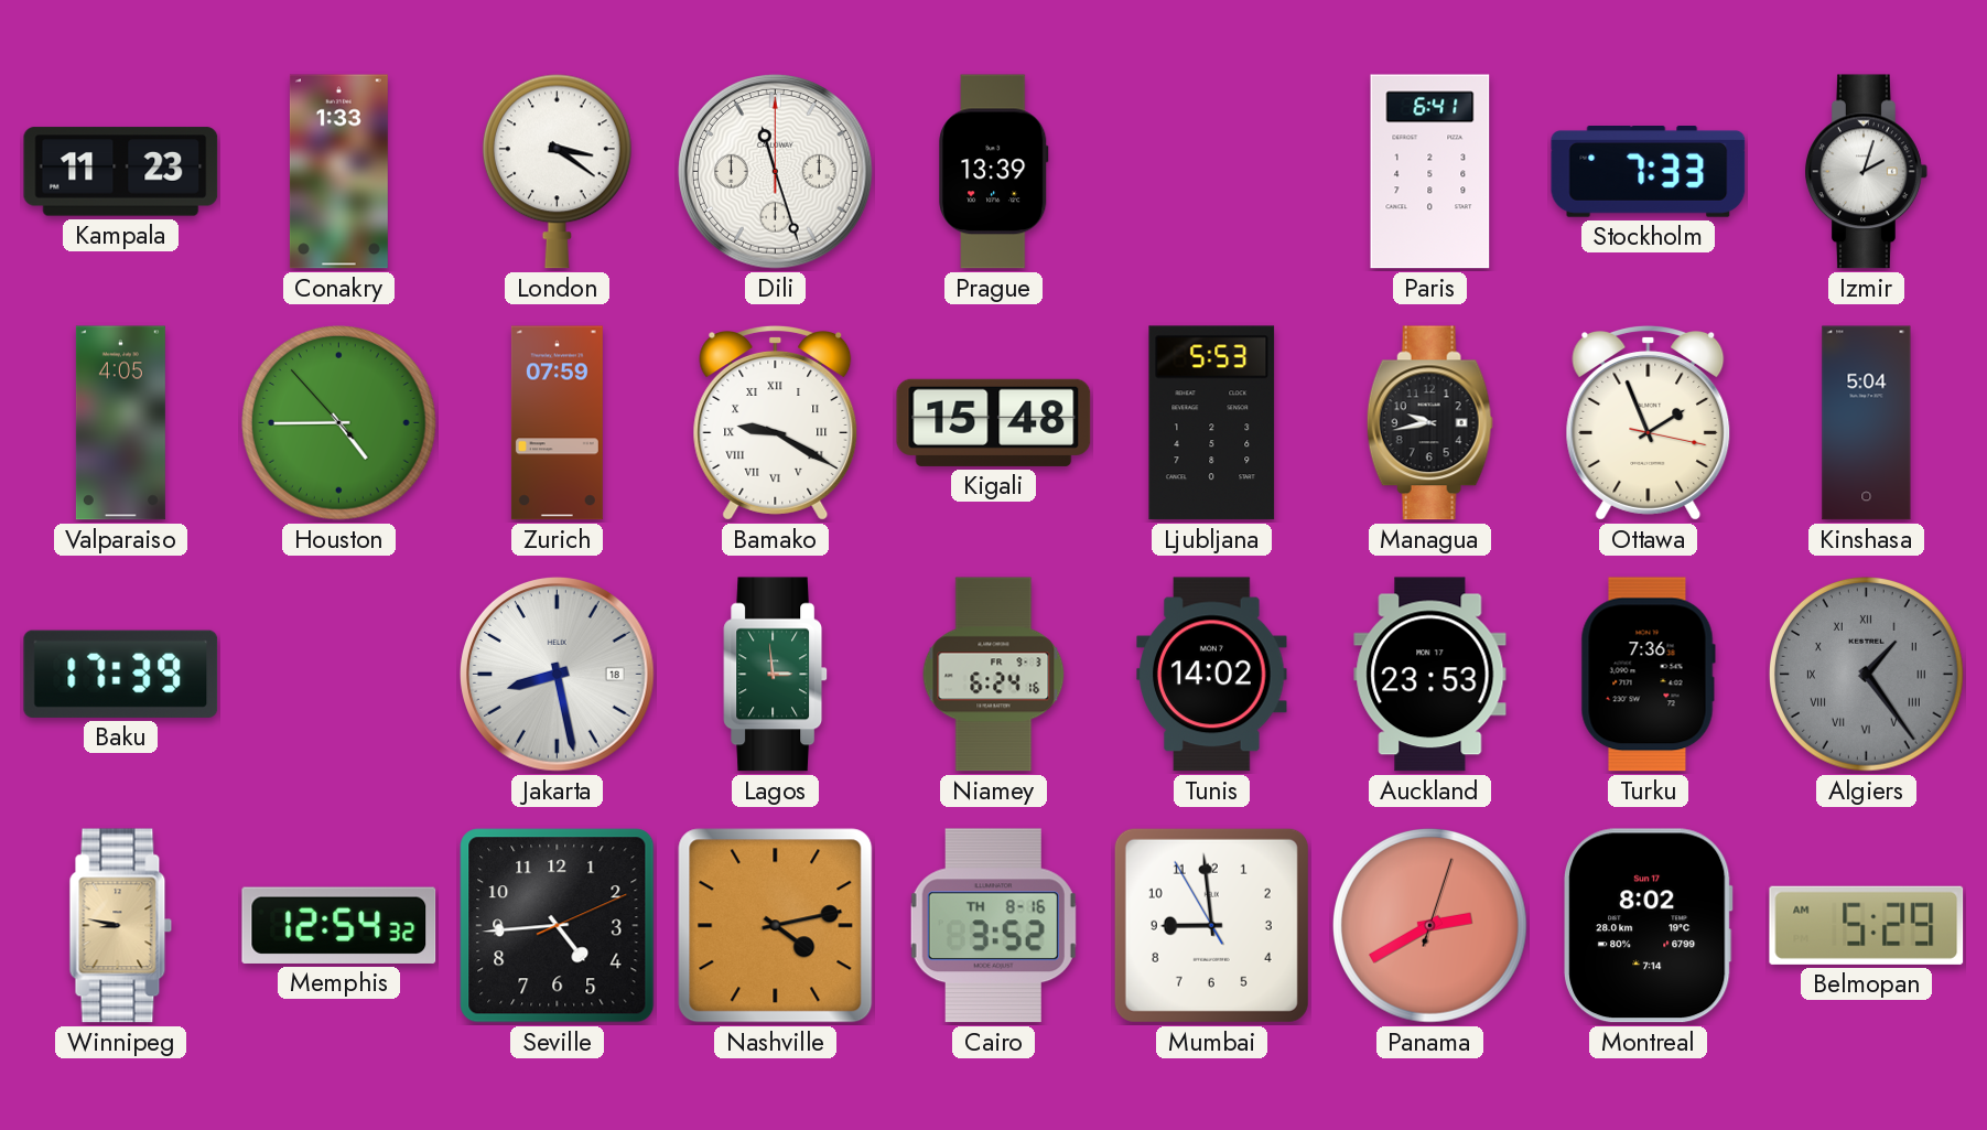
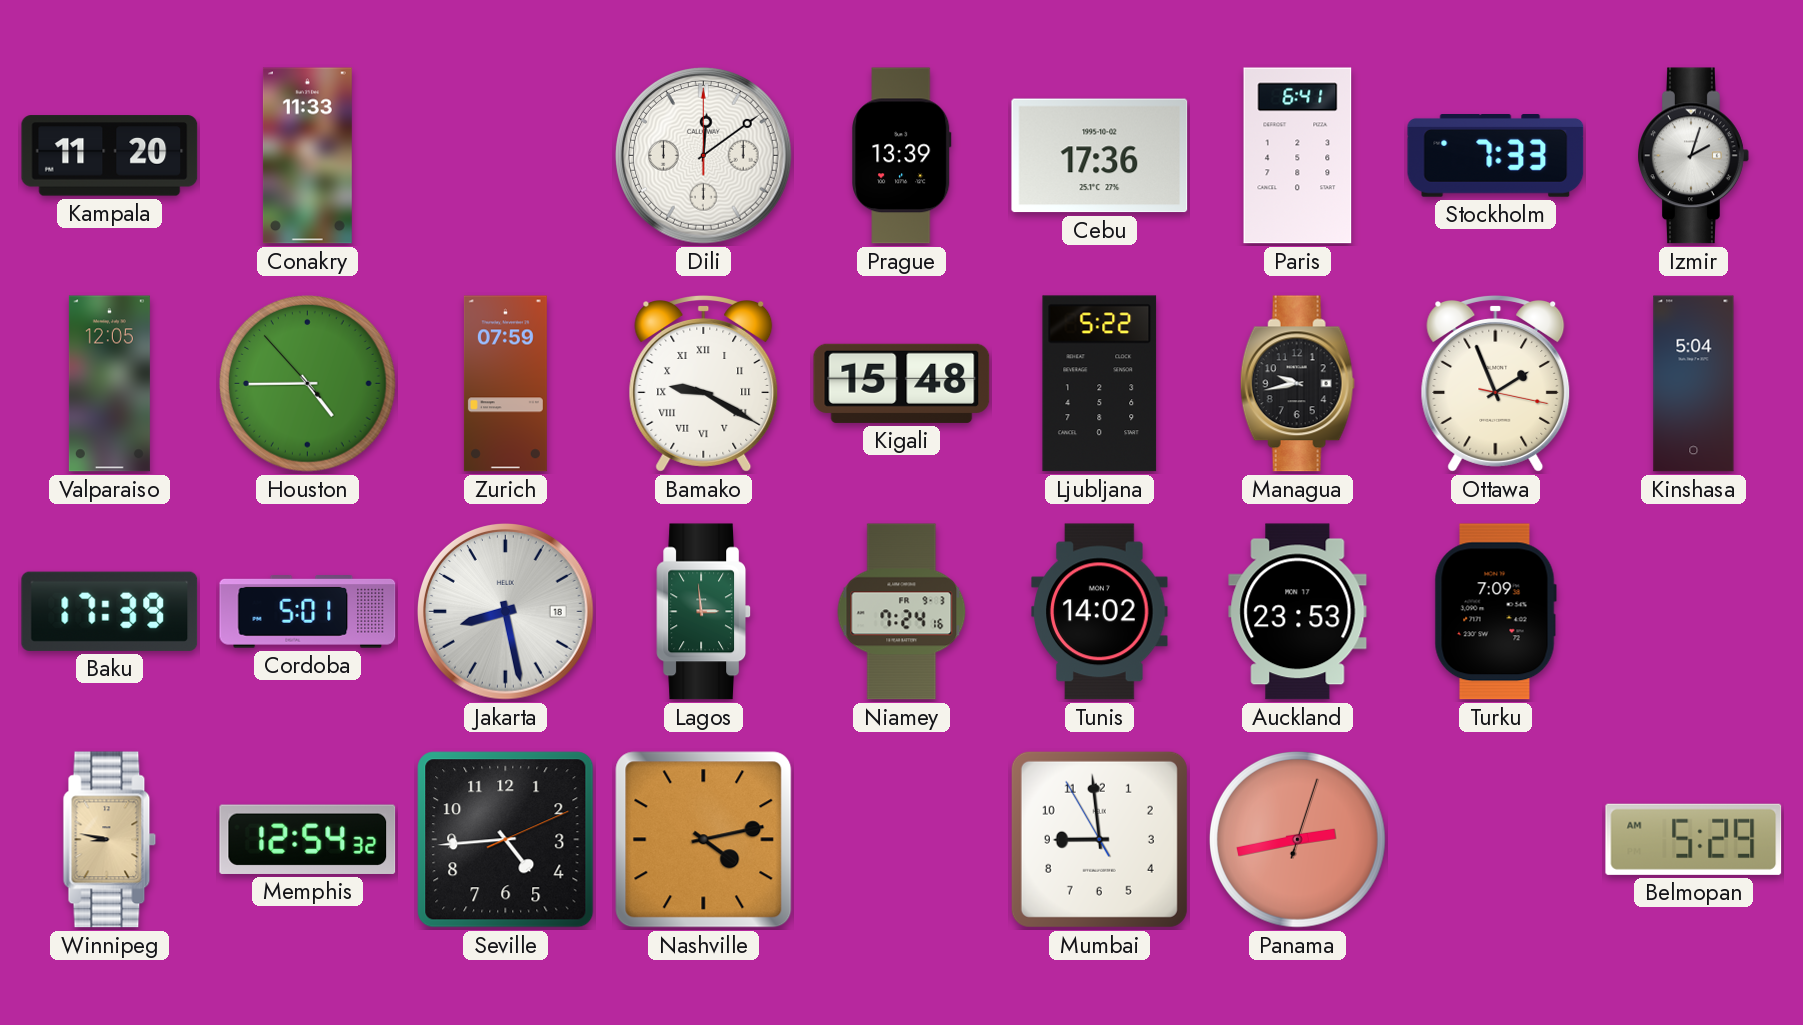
Kampala: 11:23 -> 11:20
Conakry: 1:33 -> 11:33
London: 3:21 -> none
Dili: 11:27 -> 12:09
Cebu: none -> 17:36
Valparaiso: 4:05 -> 12:05
Ljubljana: 5:53 -> 5:22
Cordoba: none -> 5:01
Niamey: 6:24 -> 7:24
Turku: 7:36 -> 7:09
Algiers: 1:24 -> none
Cairo: 3:52 -> none
Panama: 2:40 -> 2:43
Montreal: 8:02 -> none
